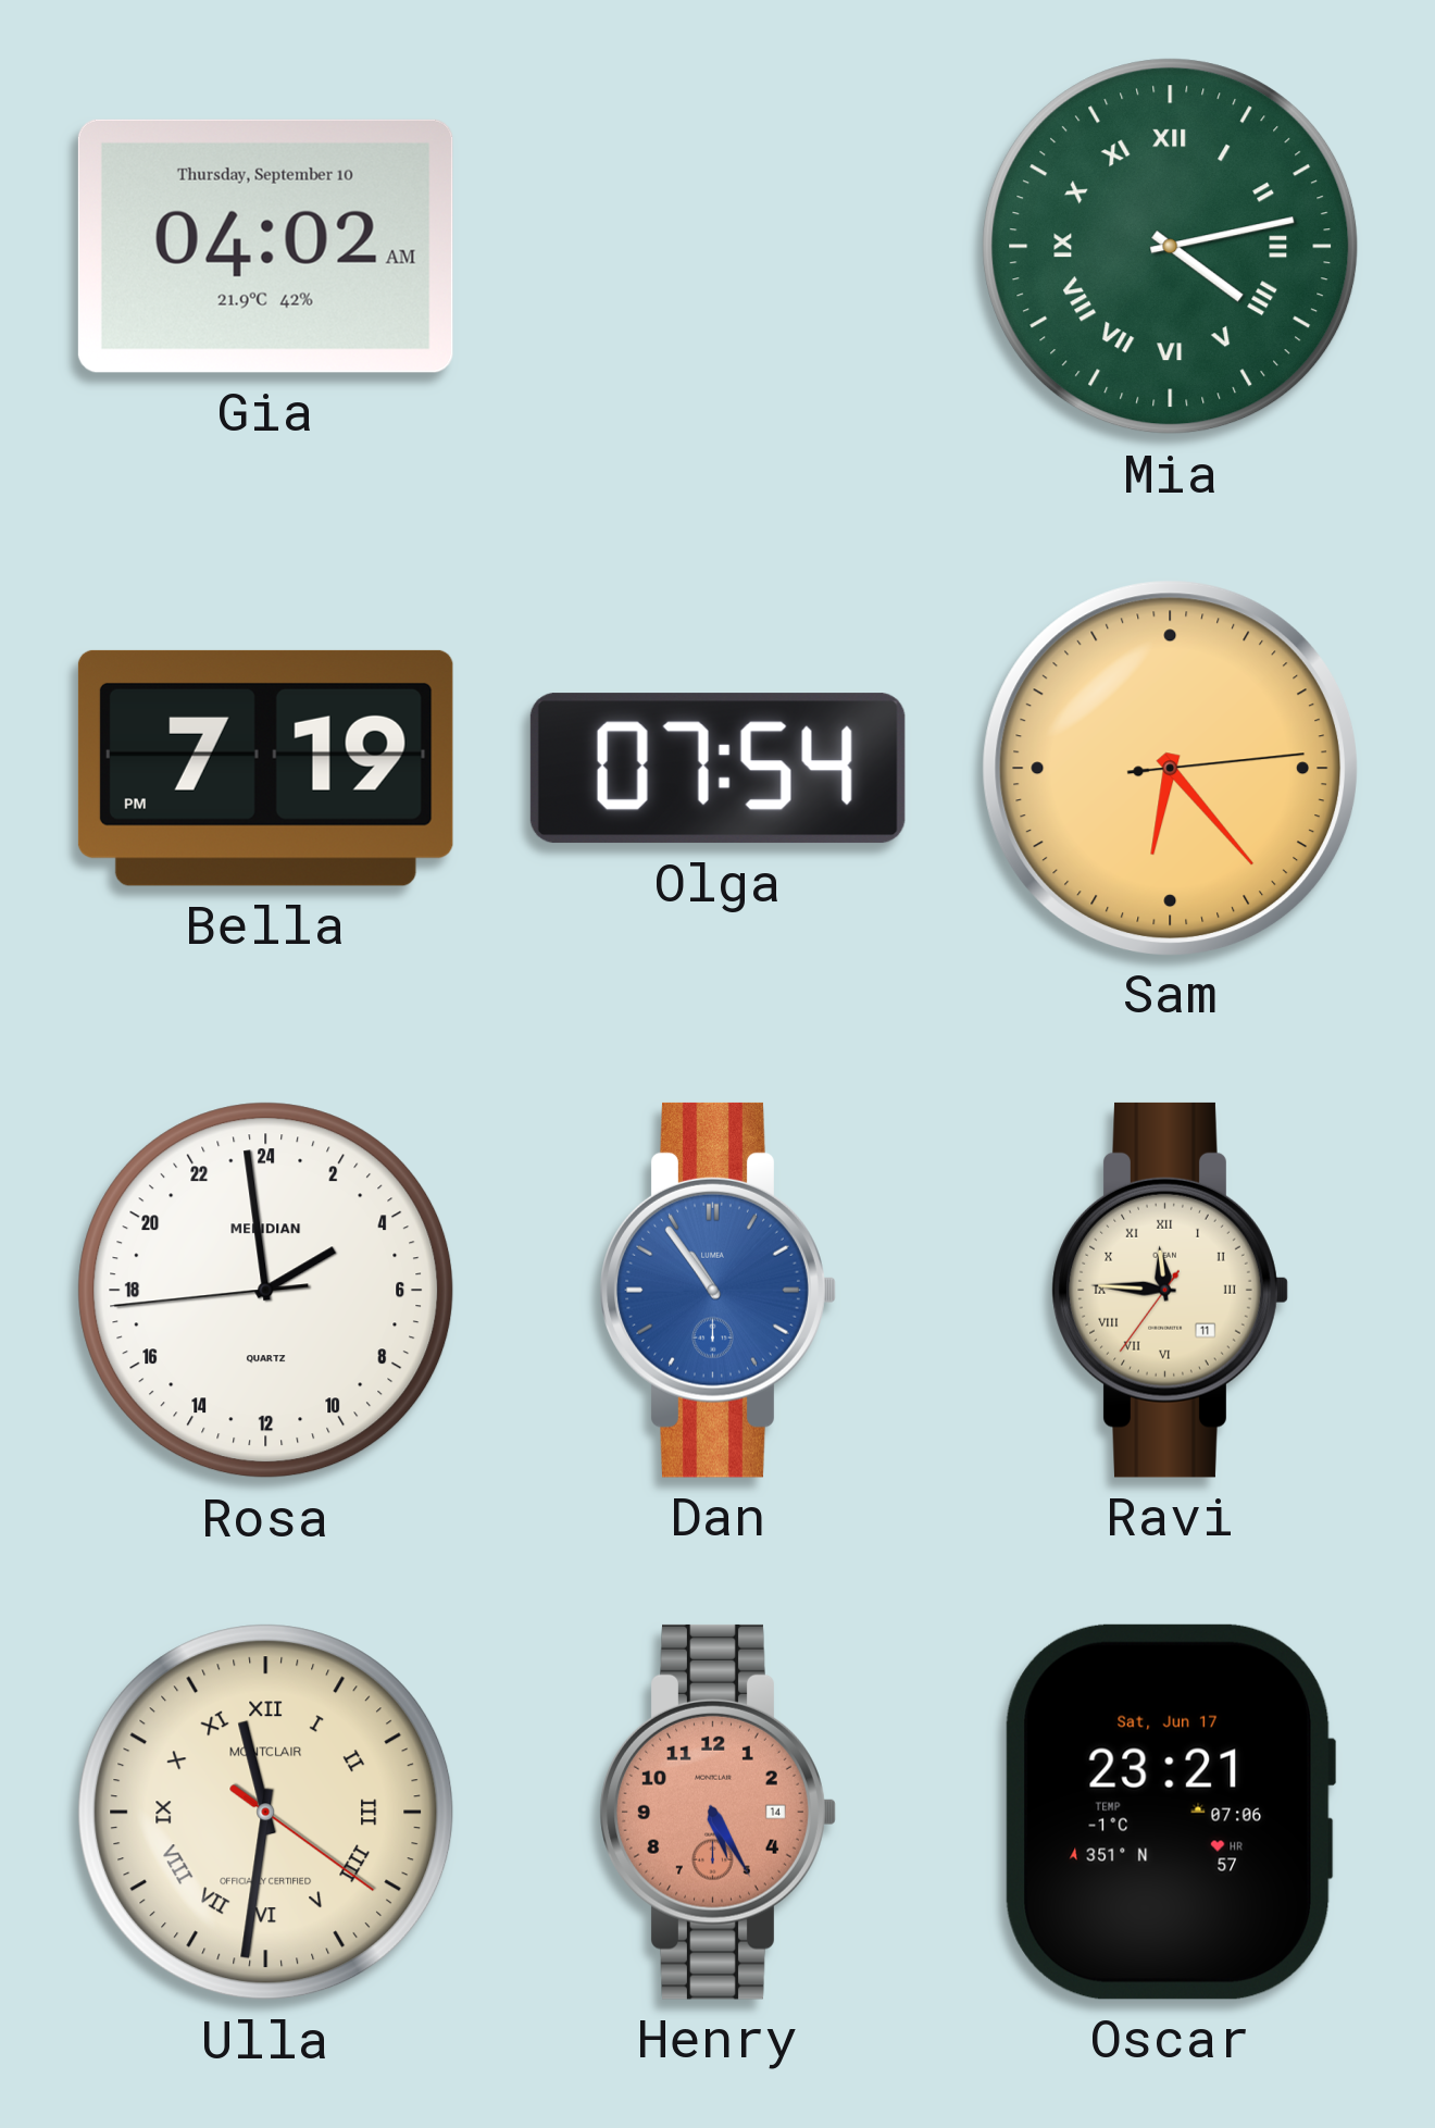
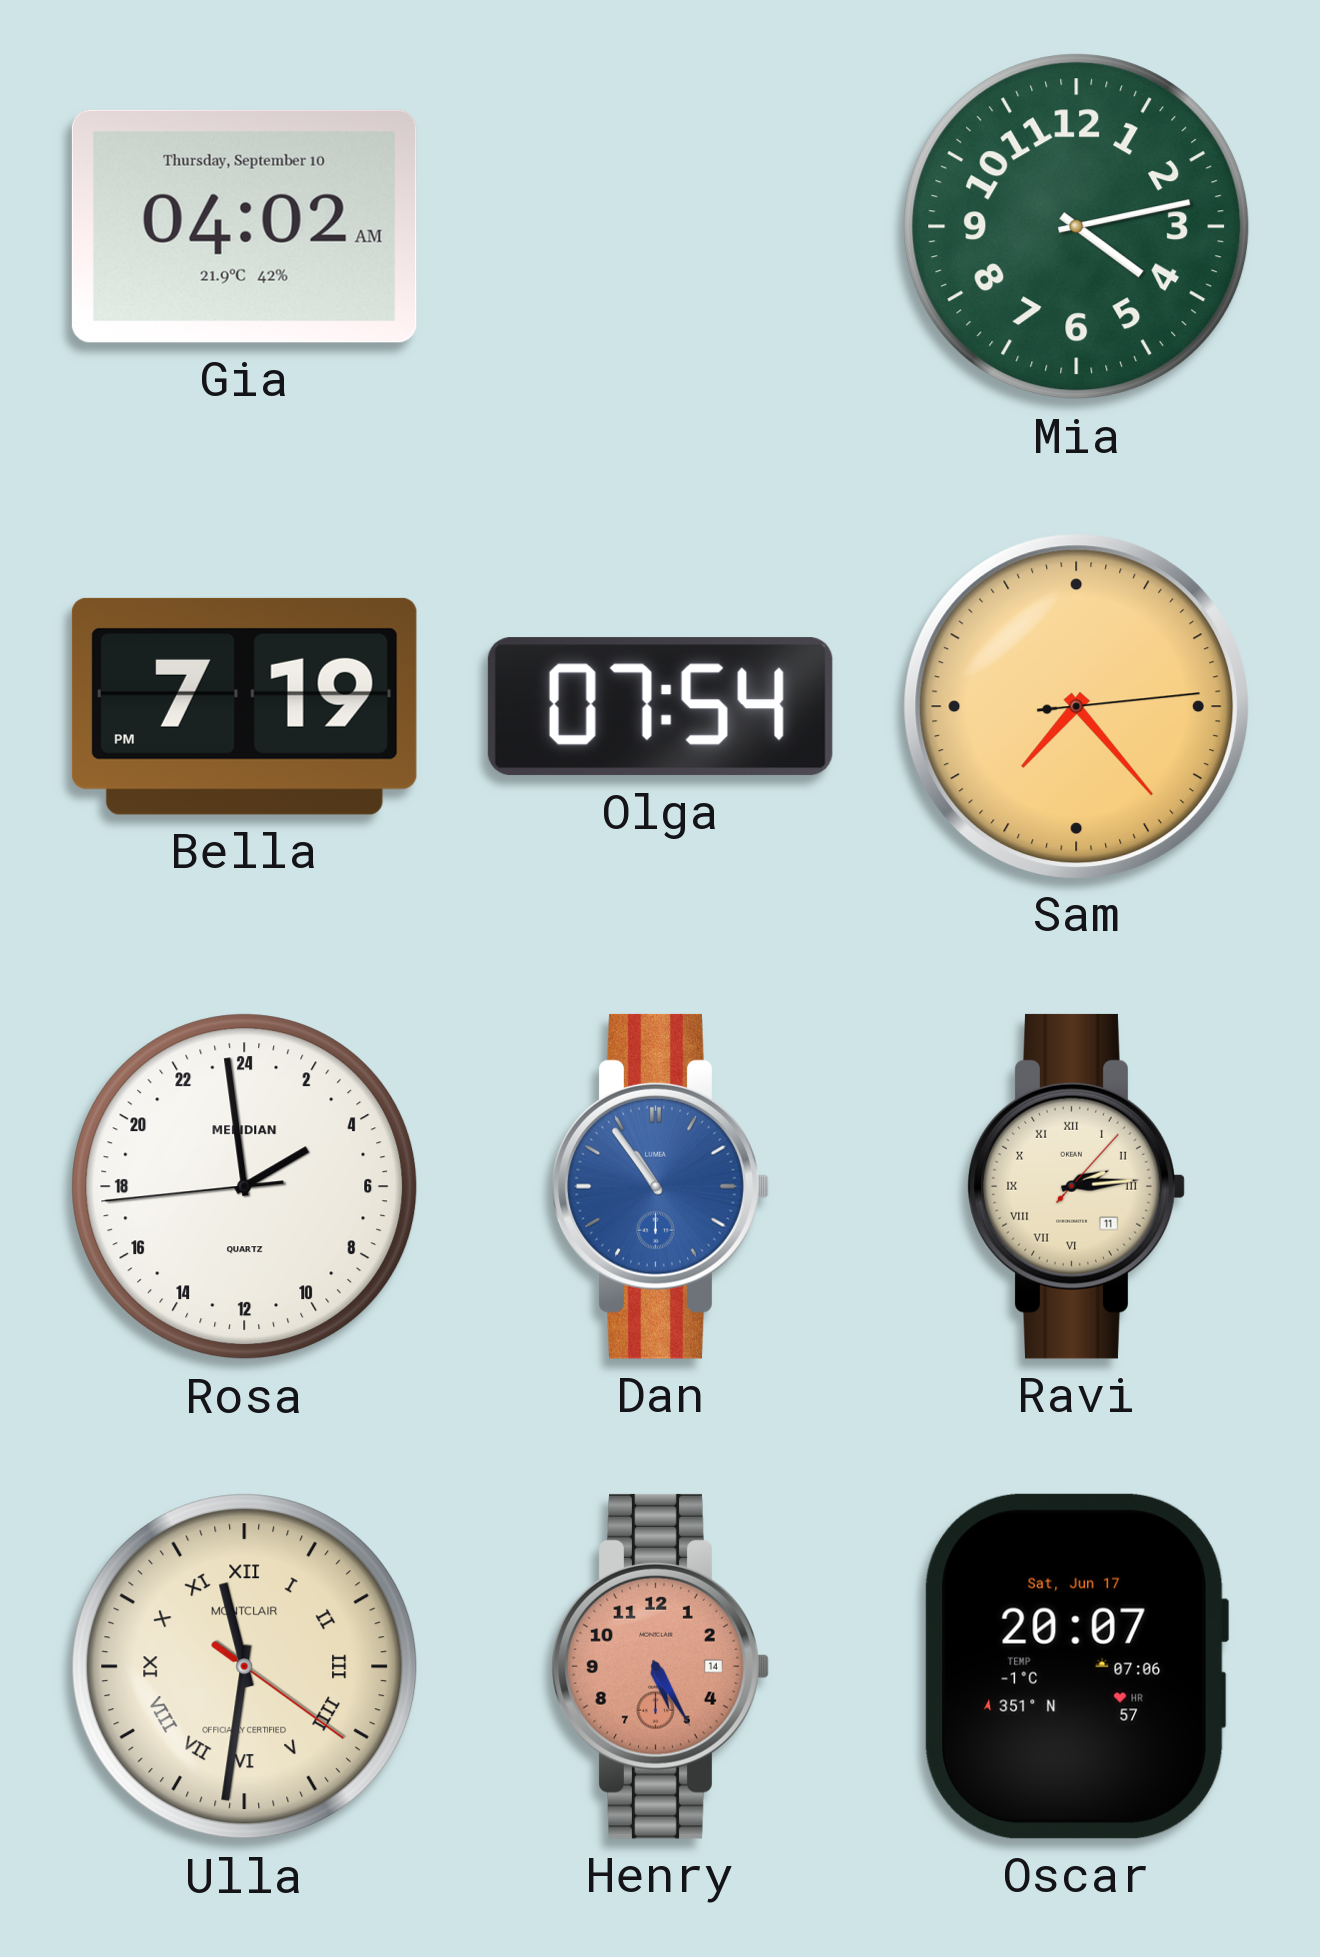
Mia numerals: Roman -> Arabic
Sam: 6:23 -> 7:23
Ravi: 11:45 -> 2:14
Oscar: 23:21 -> 20:07
